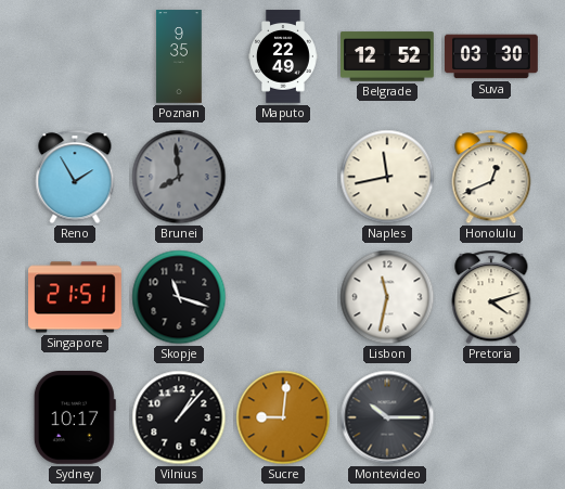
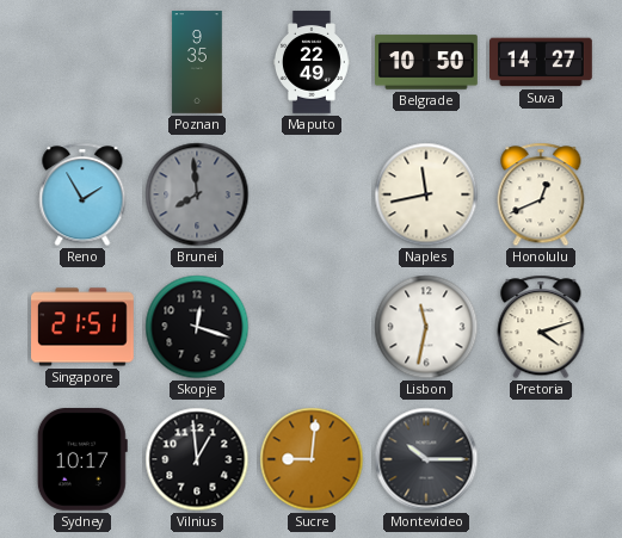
Belgrade: 12:52 -> 10:50
Suva: 03:30 -> 14:27
Skopje: 11:18 -> 12:18
Vilnius: 1:07 -> 12:59
